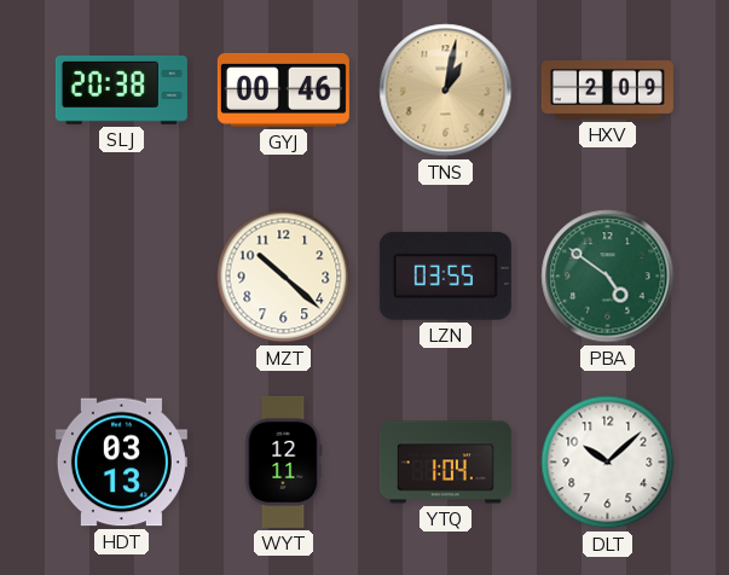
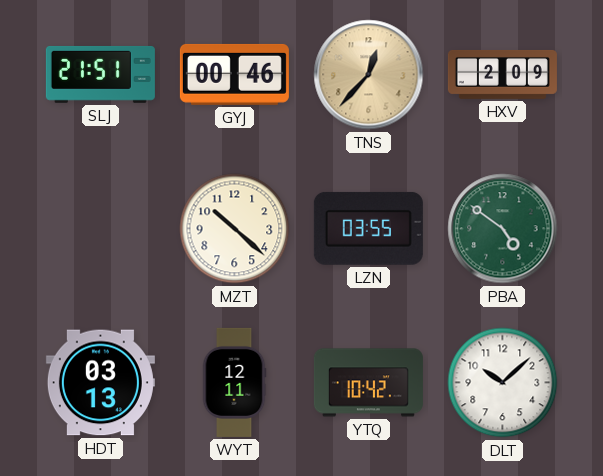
SLJ: 20:38 -> 21:51
TNS: 1:02 -> 12:37
YTQ: 1:04 -> 10:42
